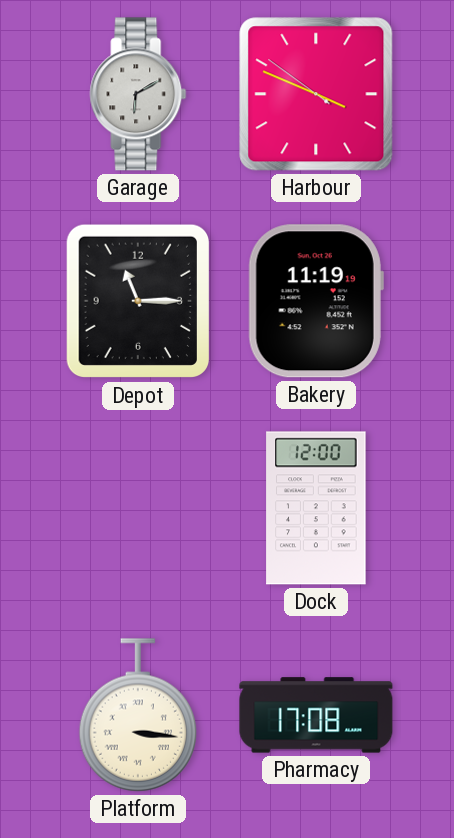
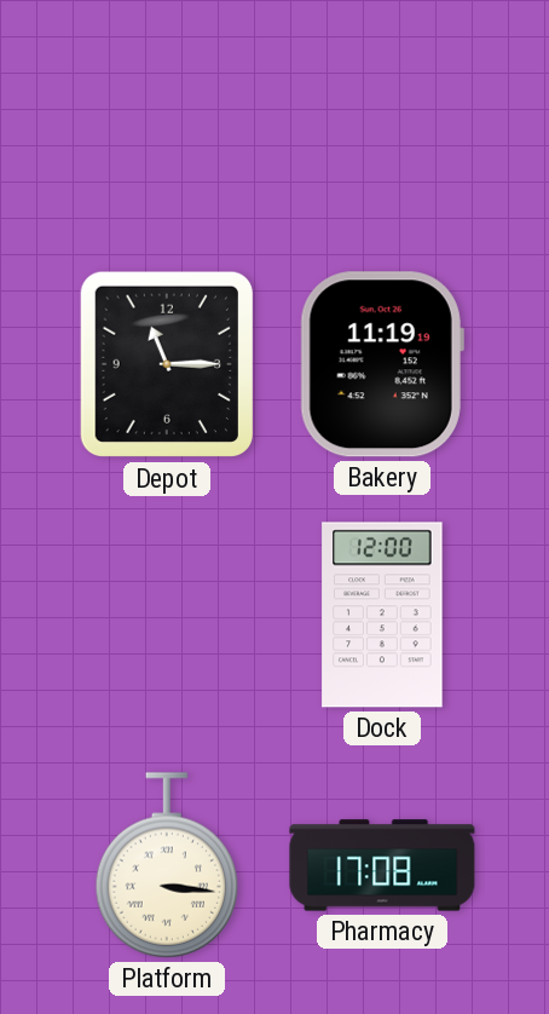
Garage: 6:10 -> none
Harbour: 3:48 -> none
